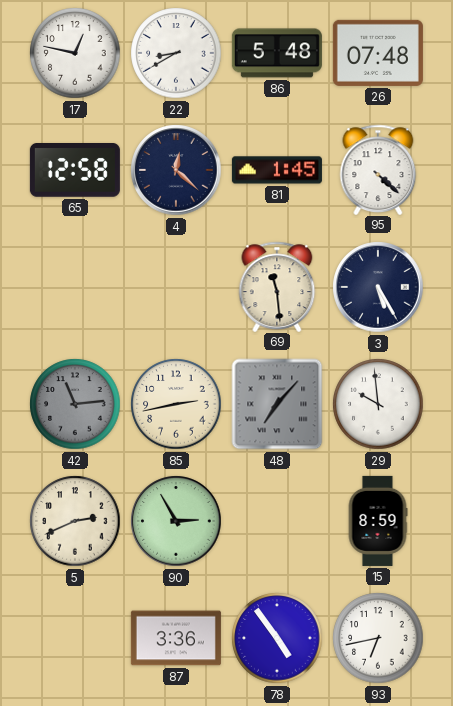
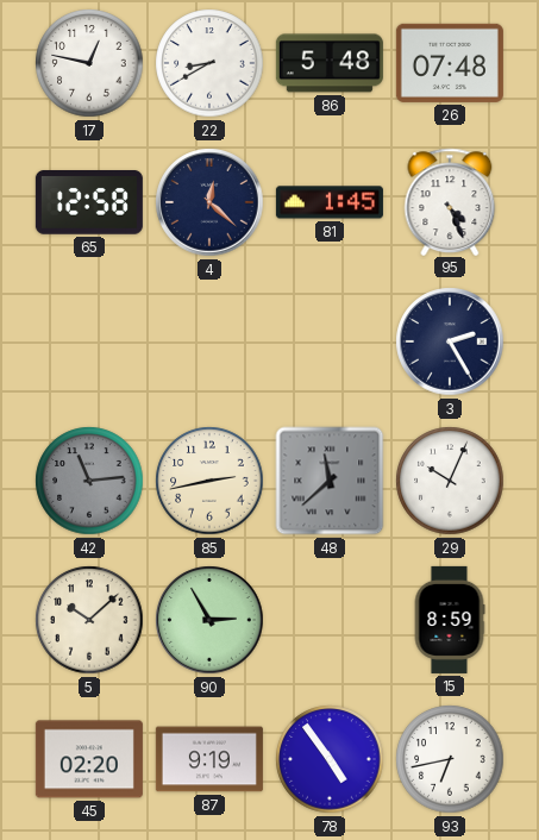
95: 4:22 -> 4:26
69: 11:29 -> none
3: 5:25 -> 2:25
48: 7:07 -> 11:38
29: 9:59 -> 10:04
5: 2:41 -> 10:08
45: none -> 02:20
87: 3:36 -> 9:19
